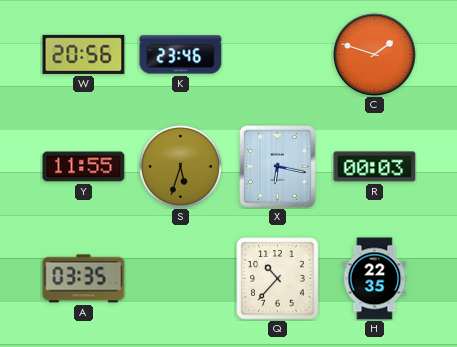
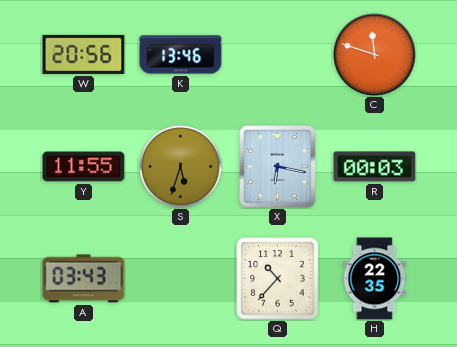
K: 23:46 -> 13:46
C: 1:48 -> 11:48
A: 03:35 -> 03:43
